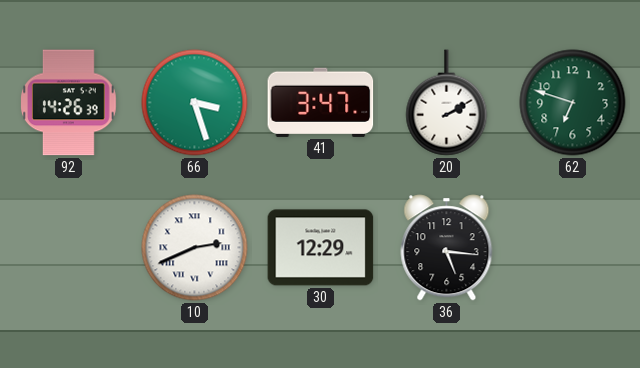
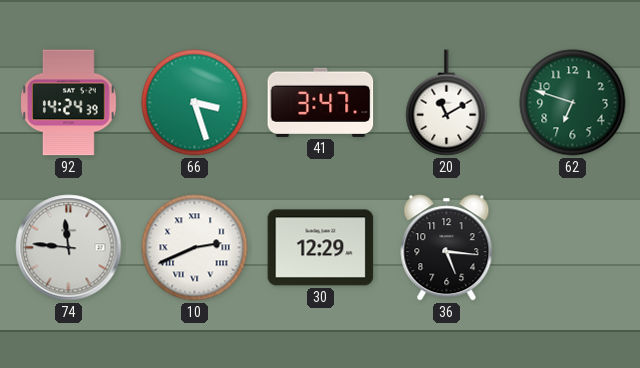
92: 14:26 -> 14:24
20: 2:10 -> 11:10
74: none -> 11:46
